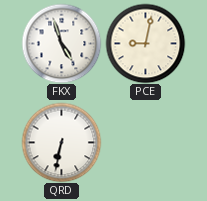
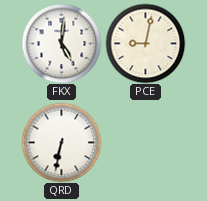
FKX: 4:57 -> 5:01
